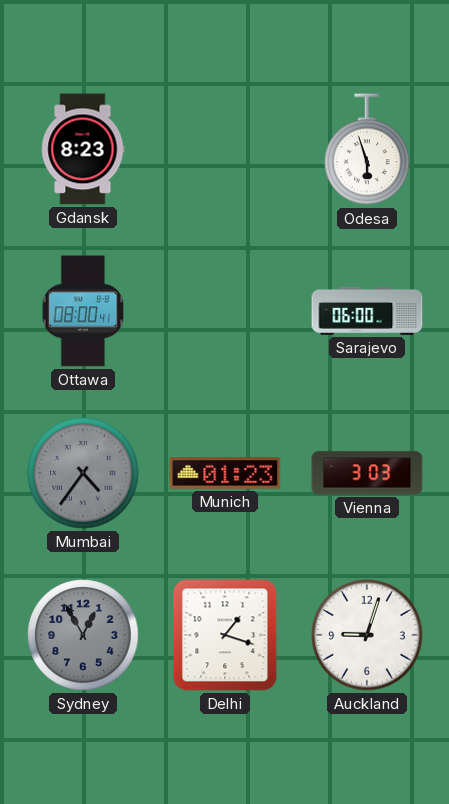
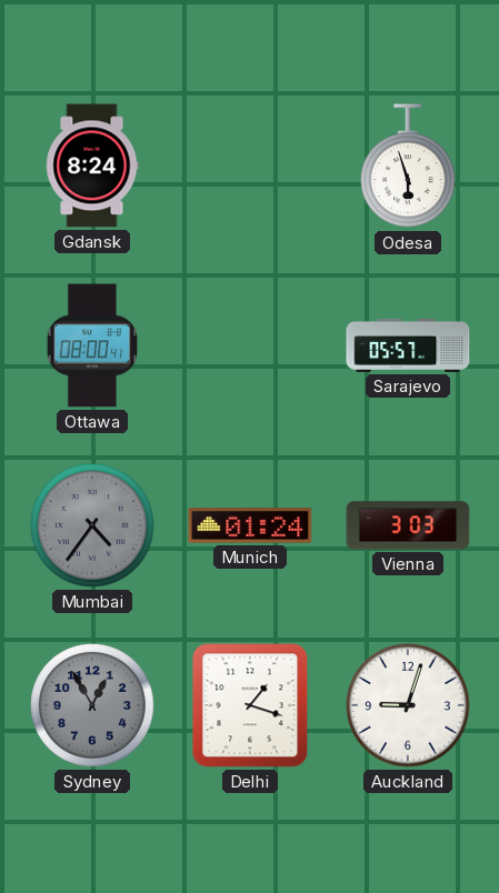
Gdansk: 8:23 -> 8:24
Sarajevo: 06:00 -> 05:57
Munich: 01:23 -> 01:24
